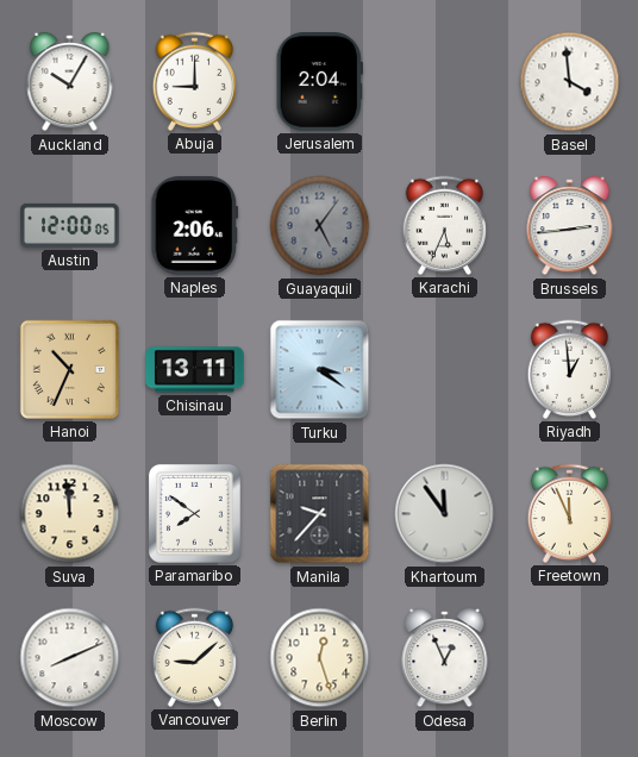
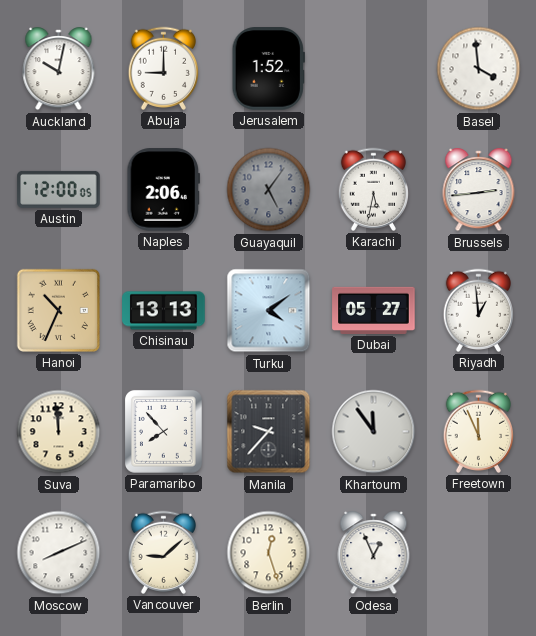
Auckland: 10:05 -> 10:02
Jerusalem: 2:04 -> 1:52
Karachi: 5:34 -> 5:32
Chisinau: 13:11 -> 13:13
Turku: 3:21 -> 4:09
Dubai: none -> 05:27
Paramaribo: 7:51 -> 7:53
